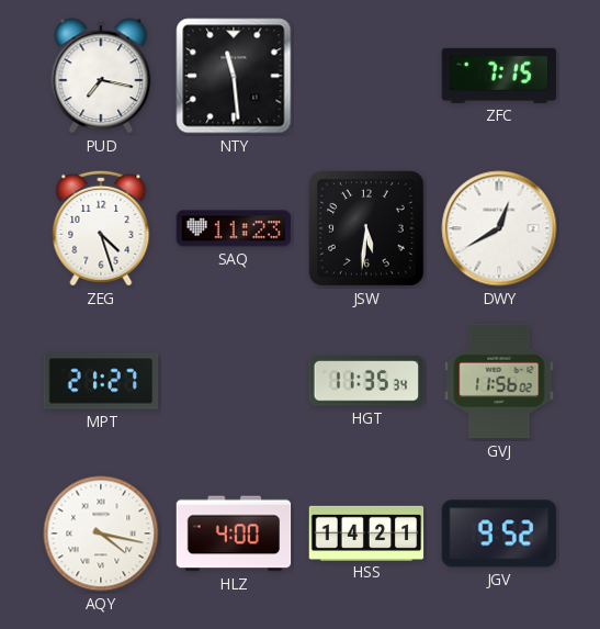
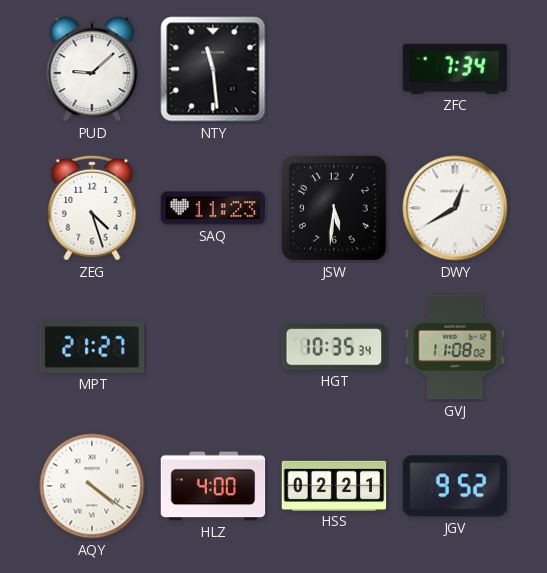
PUD: 7:17 -> 9:08
ZFC: 7:15 -> 7:34
HGT: 11:35 -> 10:35
GVJ: 11:56 -> 11:08
AQY: 4:17 -> 4:21
HSS: 14:21 -> 02:21
